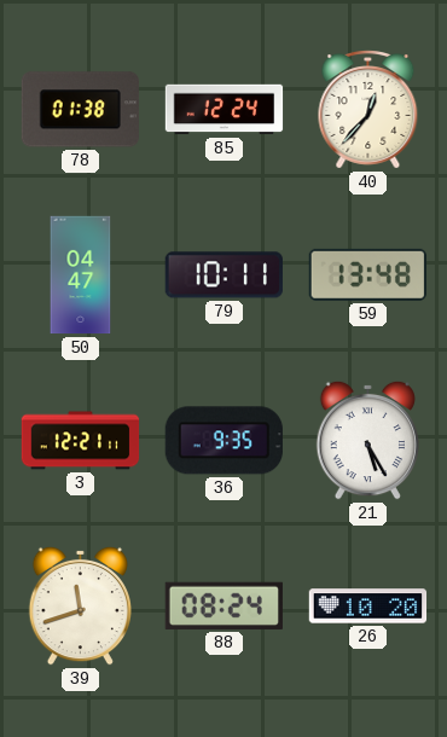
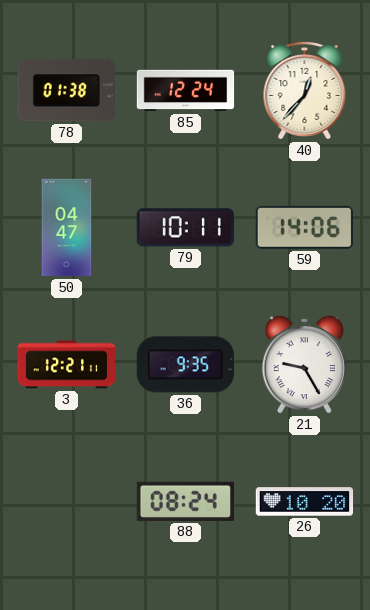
59: 13:48 -> 14:06
21: 5:25 -> 9:25
39: 11:42 -> none
